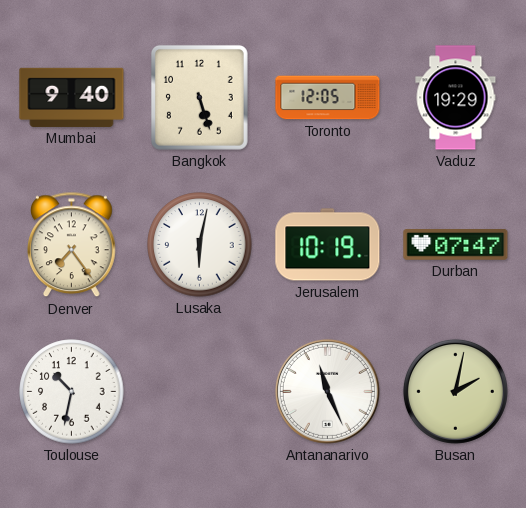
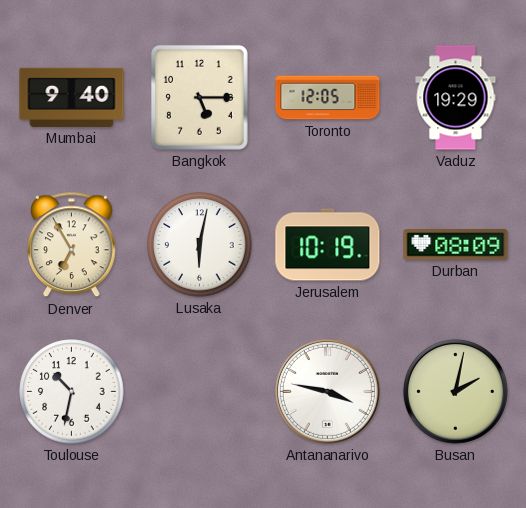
Bangkok: 5:27 -> 5:15
Denver: 7:24 -> 6:55
Durban: 07:47 -> 08:09
Antananarivo: 11:26 -> 3:47
